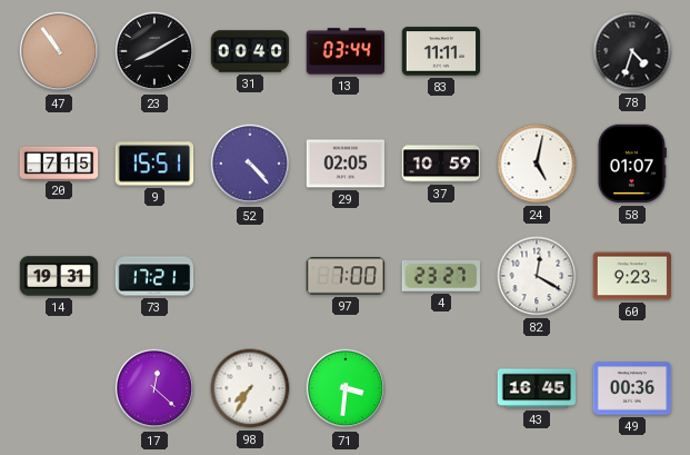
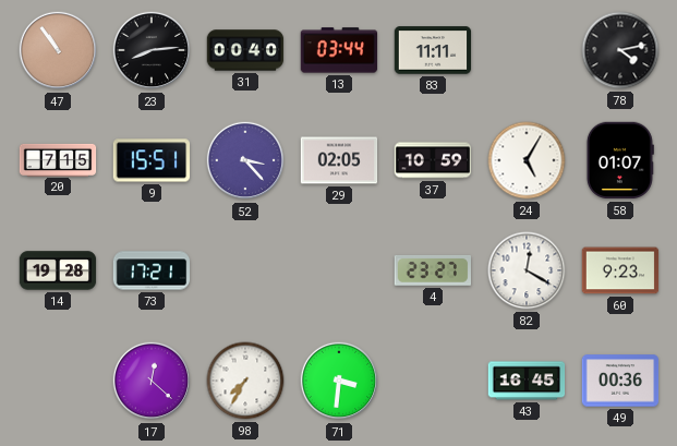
23: 8:10 -> 8:14
78: 4:33 -> 4:13
52: 4:23 -> 3:23
24: 5:02 -> 5:05
14: 19:31 -> 19:28
97: 7:00 -> none
